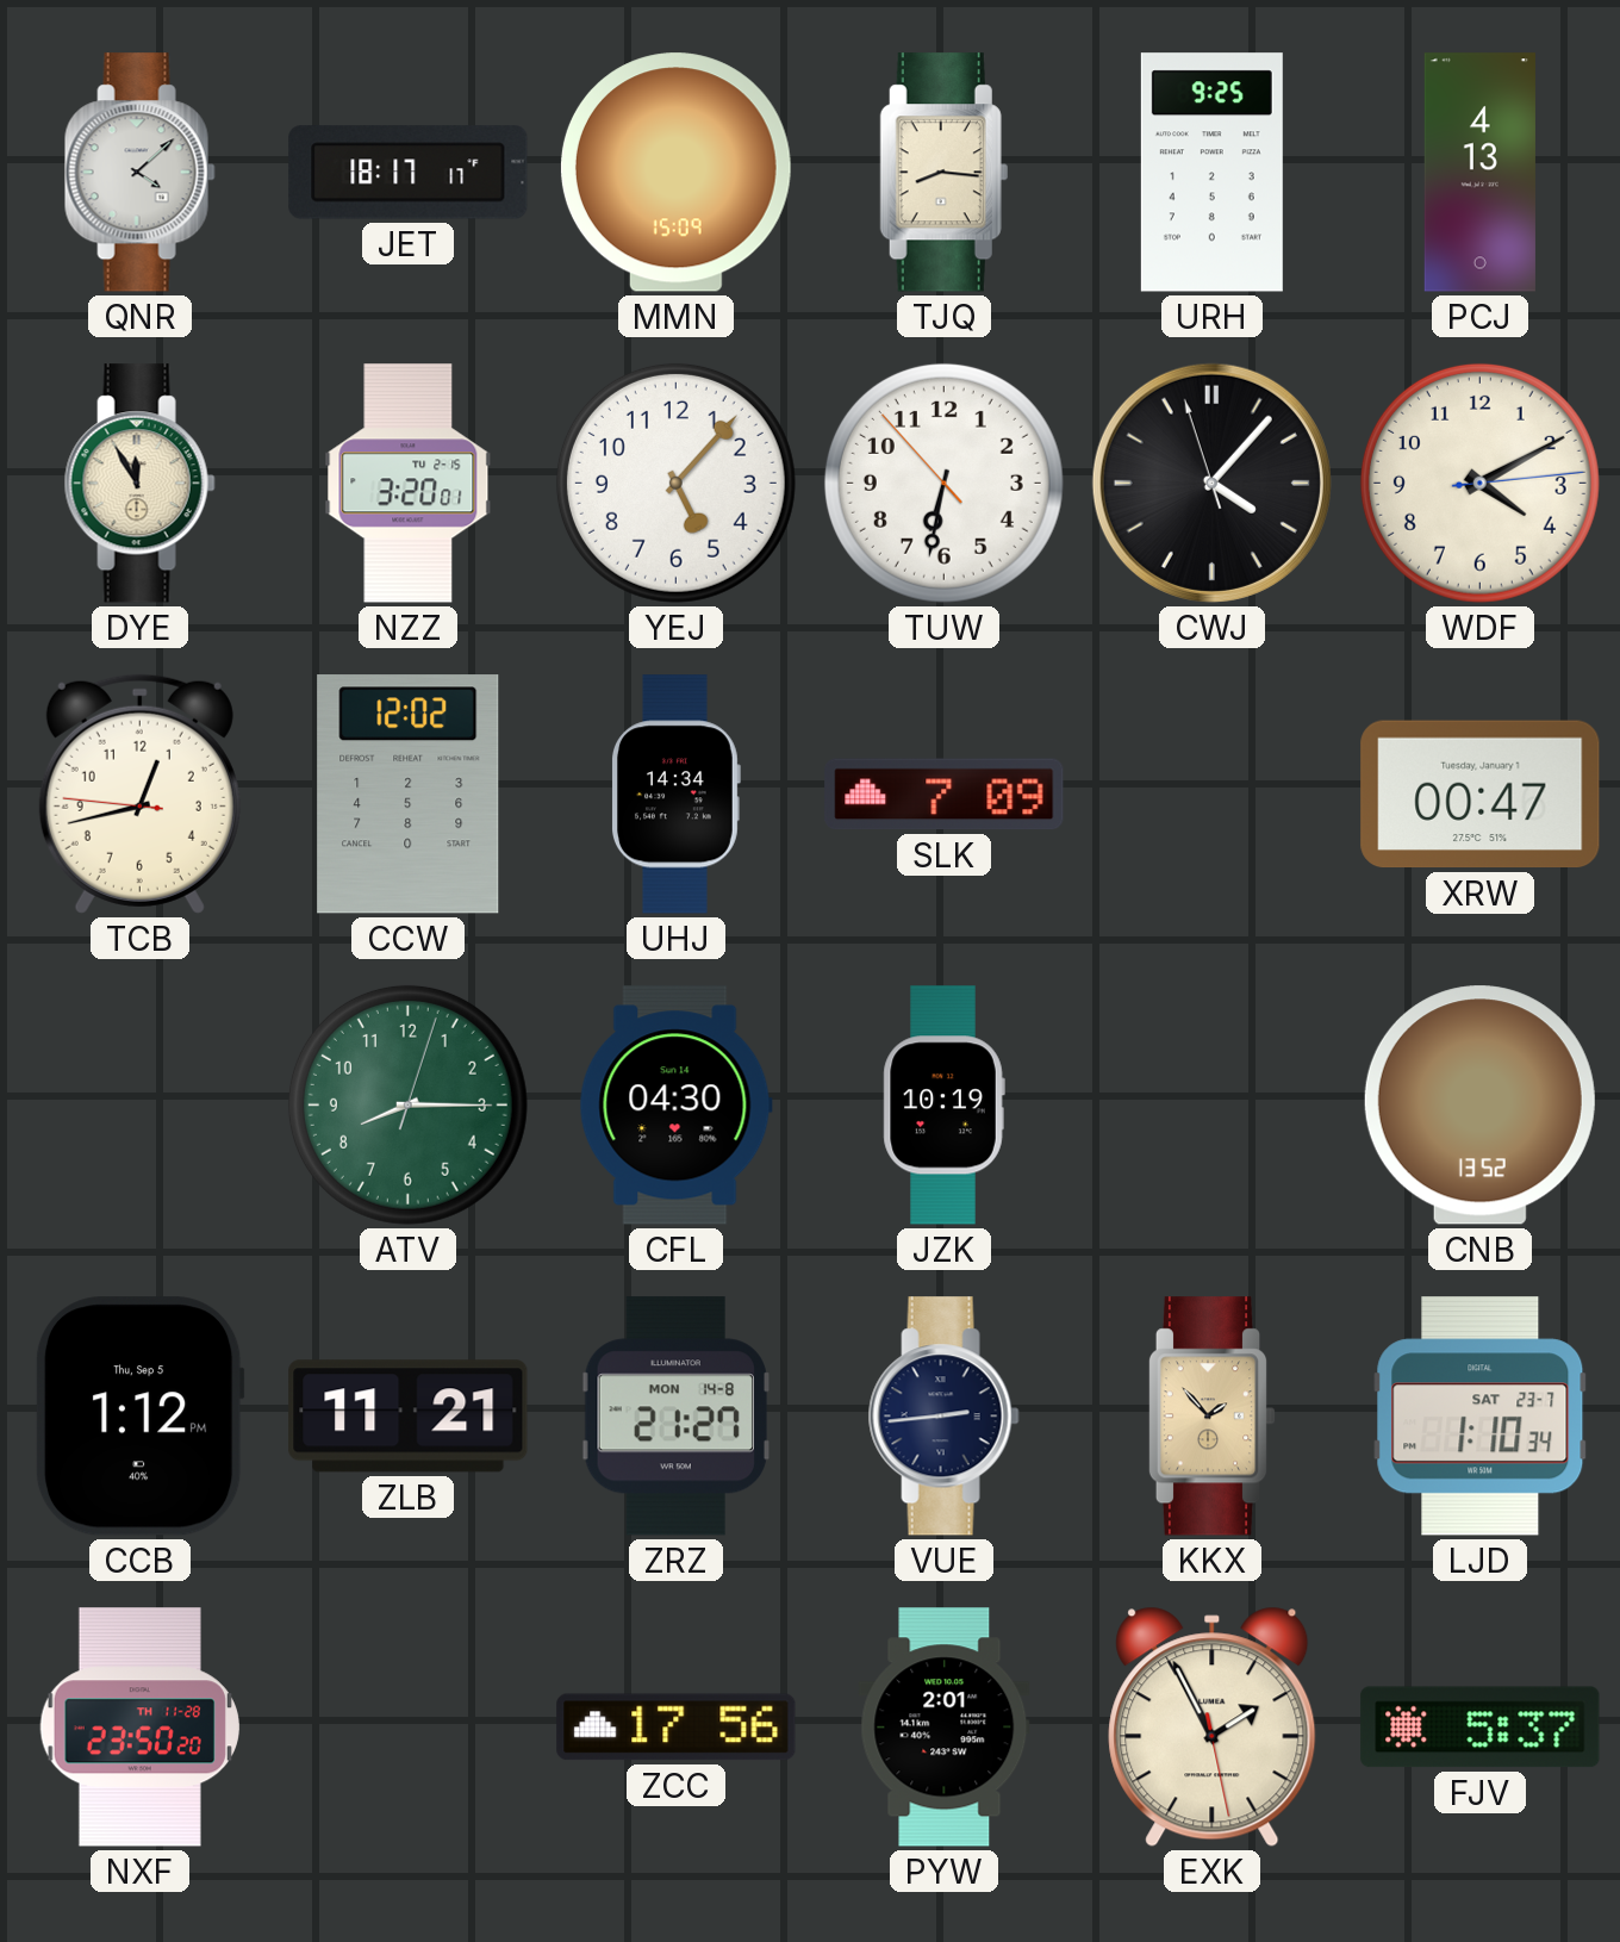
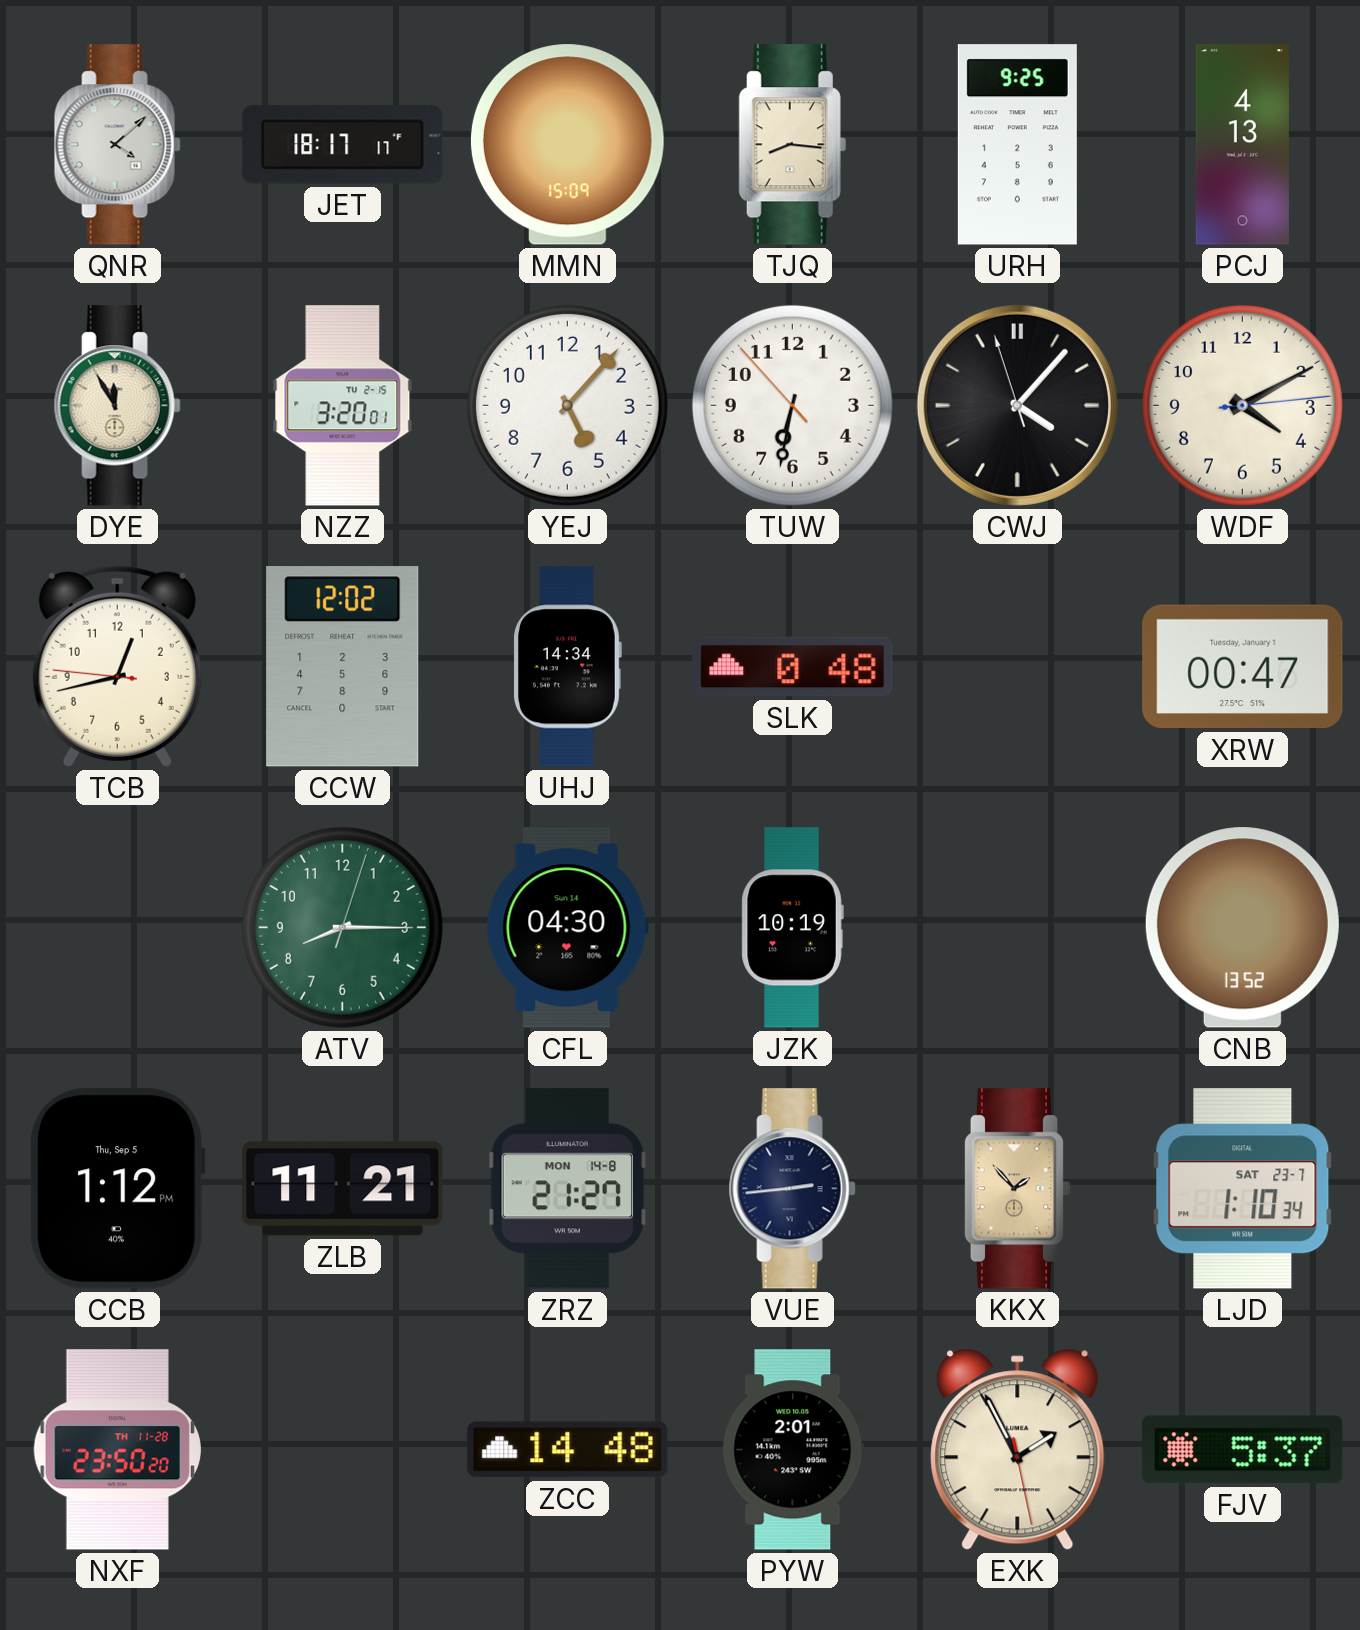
SLK: 7:09 -> 0:48
ZCC: 17:56 -> 14:48
